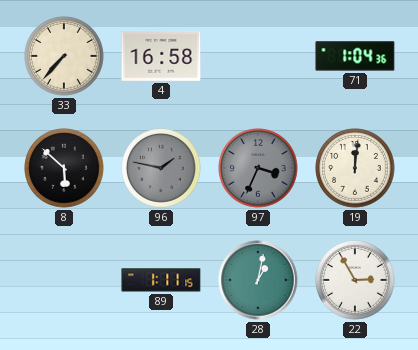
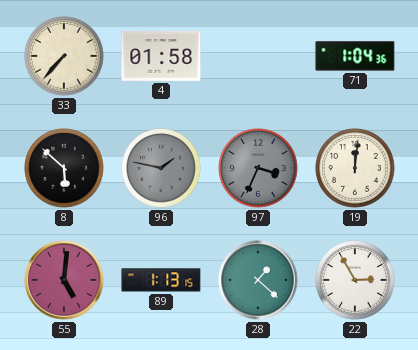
4: 16:58 -> 01:58
55: none -> 5:01
89: 1:11 -> 1:13
28: 1:02 -> 1:22
